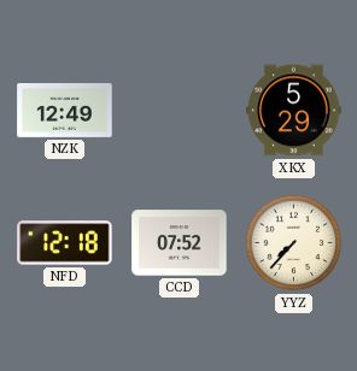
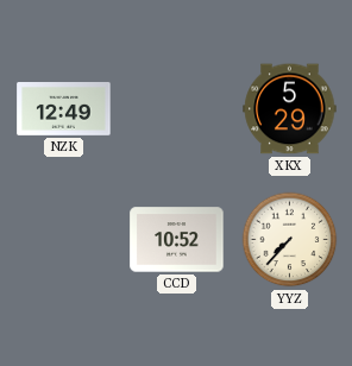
NFD: 12:18 -> none
CCD: 07:52 -> 10:52
